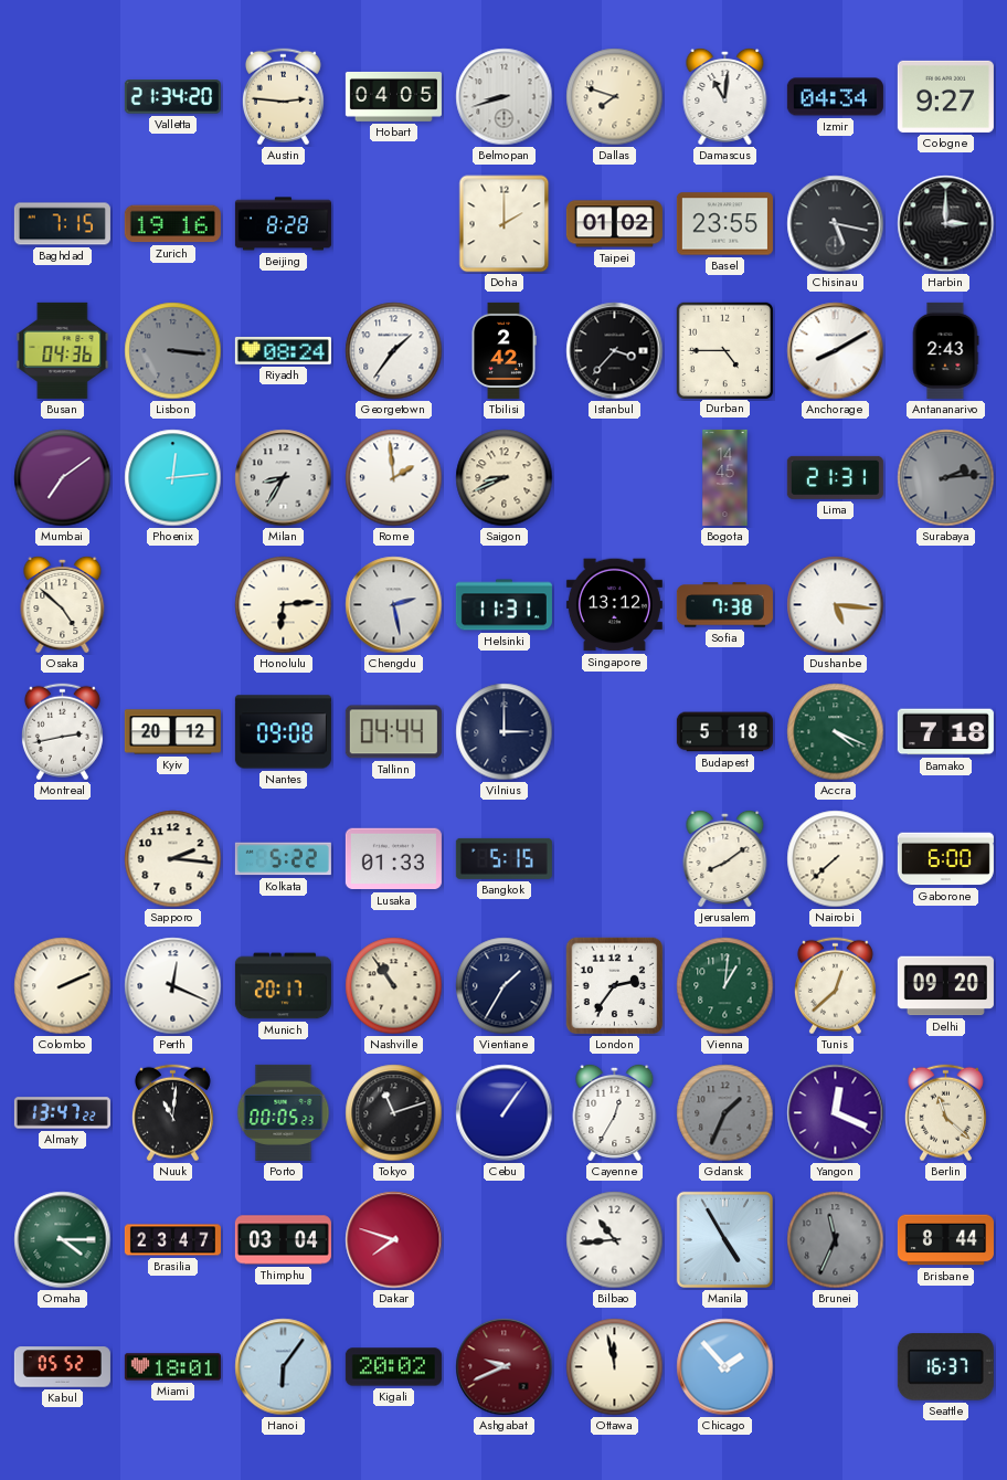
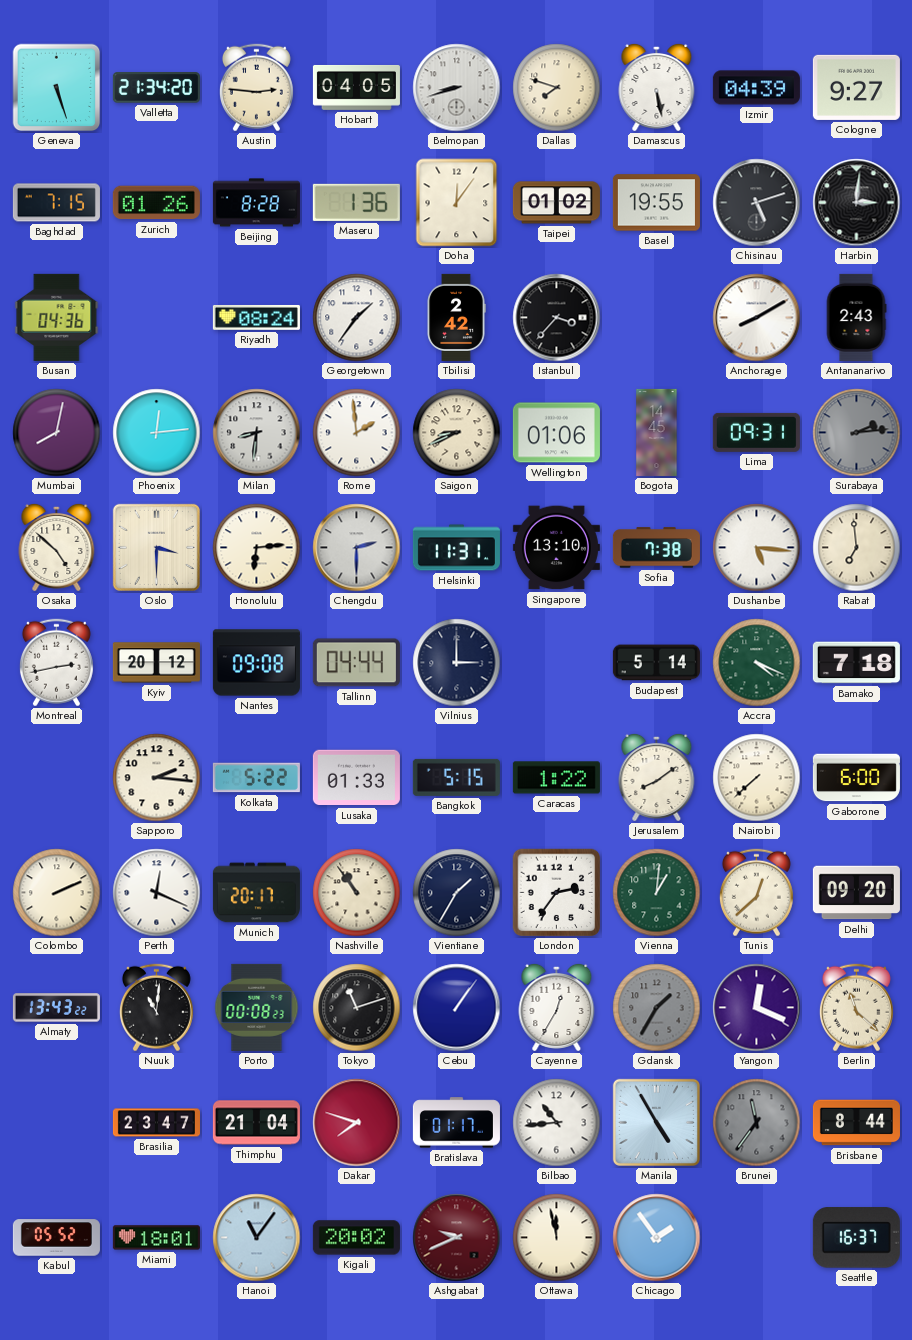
Geneva: none -> 5:27
Damascus: 11:01 -> 5:28
Izmir: 04:34 -> 04:39
Zurich: 19:16 -> 01:26
Maseru: none -> 1:36
Doha: 2:00 -> 12:06
Basel: 23:55 -> 19:55
Chisinau: 5:17 -> 5:12
Harbin: 3:00 -> 3:01
Lisbon: 3:16 -> none
Durban: 4:45 -> none
Mumbai: 7:09 -> 8:02
Milan: 8:35 -> 8:31
Wellington: none -> 01:06
Lima: 21:31 -> 09:31
Oslo: none -> 3:30
Chengdu: 2:28 -> 2:30
Singapore: 13:12 -> 13:10
Rabat: none -> 6:59
Budapest: 5:18 -> 5:14
Caracas: none -> 1:22
Almaty: 13:47 -> 13:43
Porto: 00:05 -> 00:08
Gdansk: 1:34 -> 1:35
Omaha: 4:15 -> none
Thimphu: 03:04 -> 21:04
Bratislava: none -> 01:17
Brunei: 11:34 -> 11:36
Hanoi: 6:06 -> 11:06
Chicago: 1:53 -> 1:54
